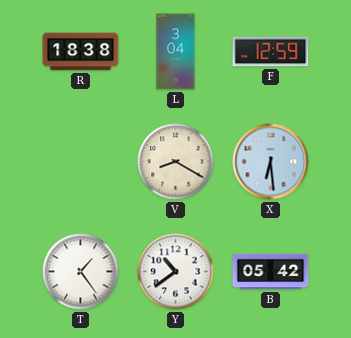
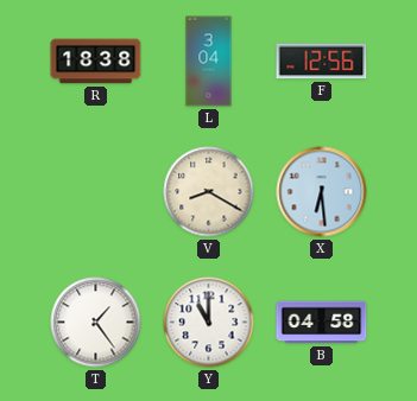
F: 12:59 -> 12:56
Y: 10:39 -> 11:00
B: 05:42 -> 04:58
